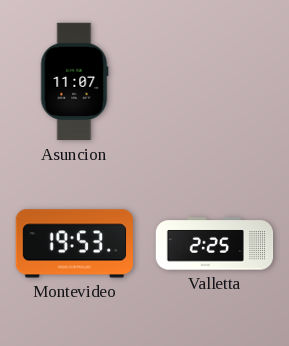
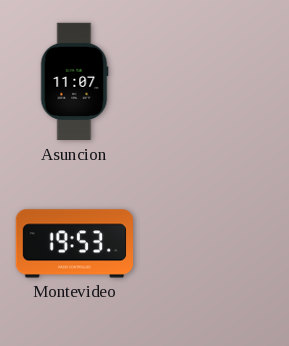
Valletta: 2:25 -> none
